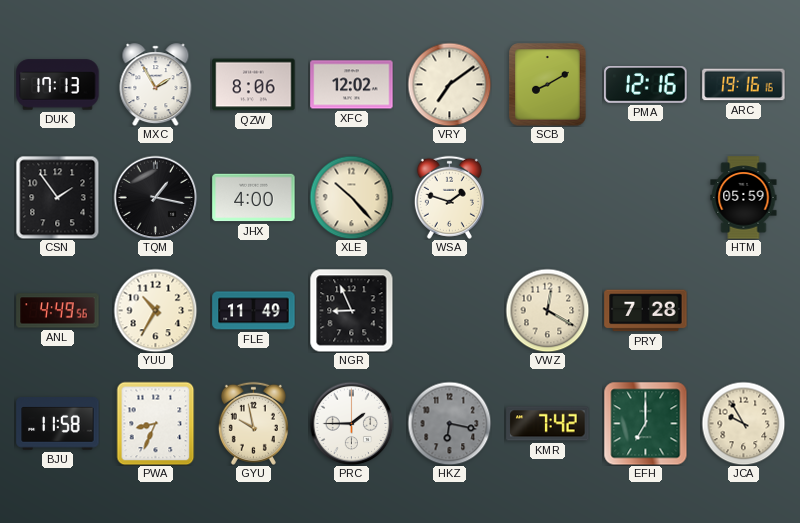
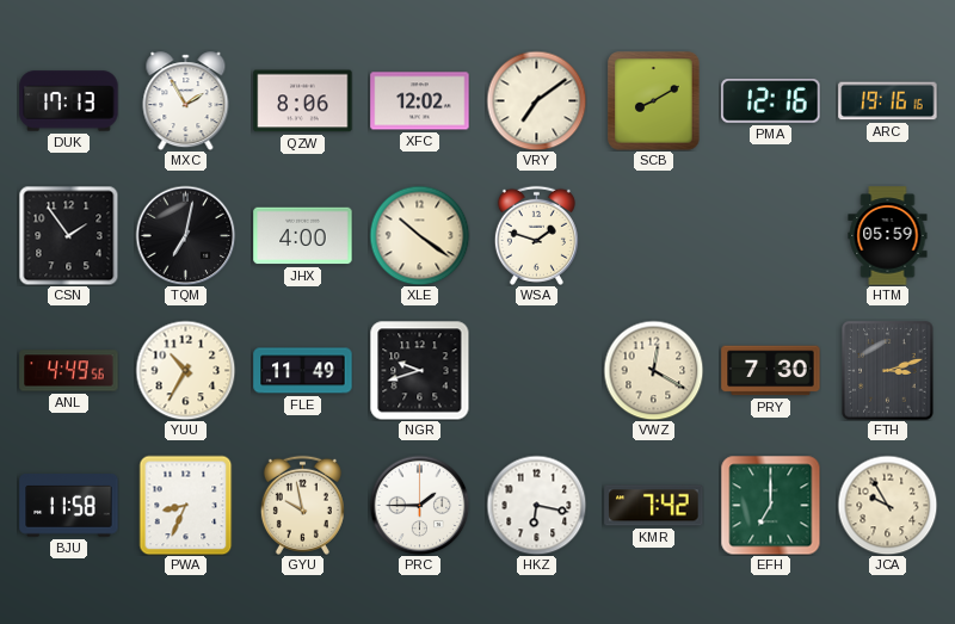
TQM: 1:17 -> 7:02
XLE: 10:23 -> 10:21
NGR: 8:56 -> 9:42
PRY: 7:28 -> 7:30
FTH: none -> 3:12
HKZ dial: grey -> white
